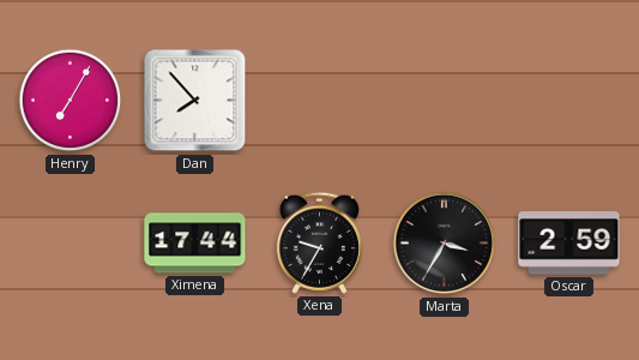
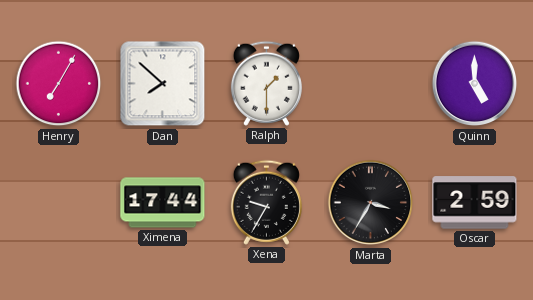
Dan: 7:53 -> 7:52
Ralph: none -> 1:30
Quinn: none -> 5:00
